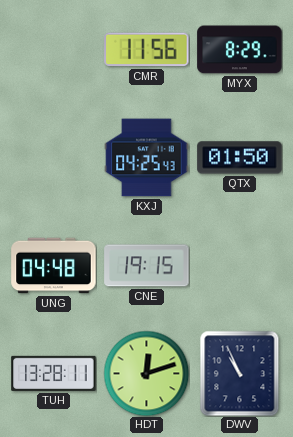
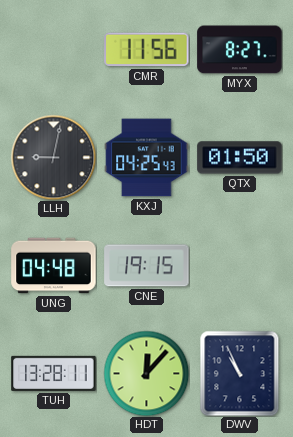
MYX: 8:29 -> 8:27
LLH: none -> 9:02
HDT: 12:12 -> 12:07
